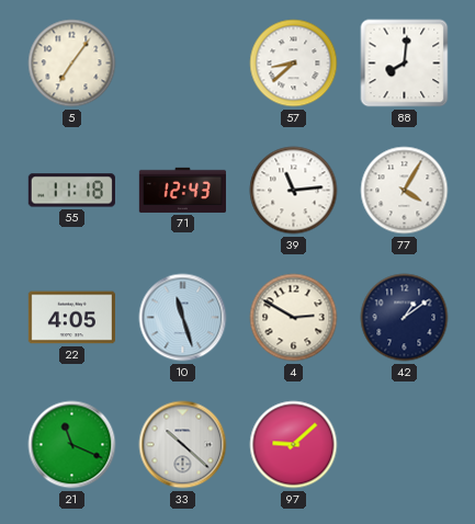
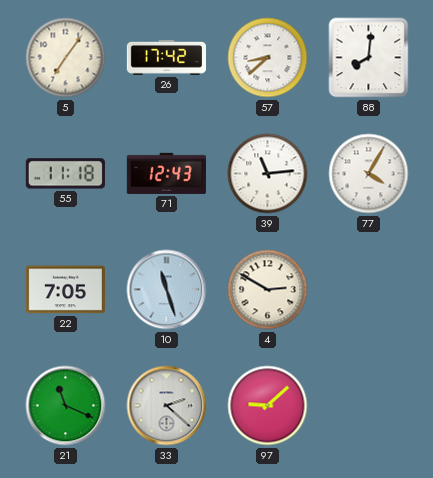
26: none -> 17:42
22: 4:05 -> 7:05
42: 1:09 -> none
33: 10:22 -> 2:22
